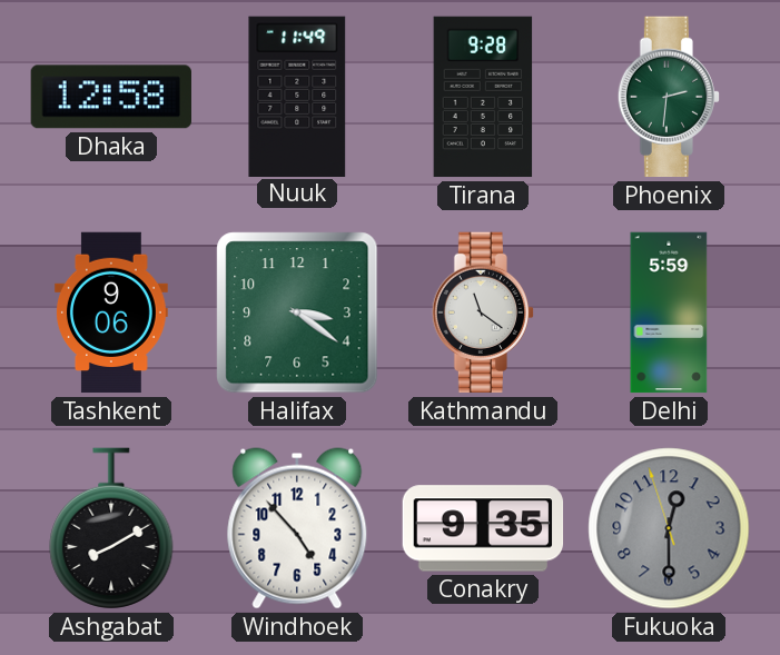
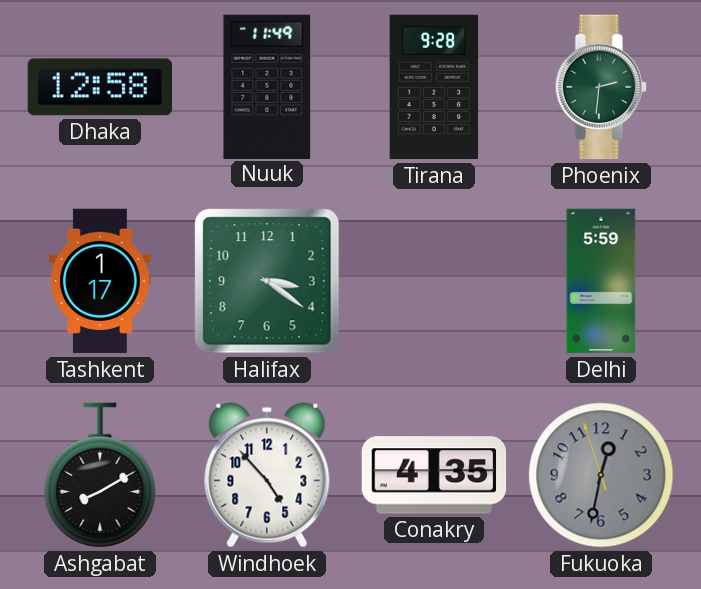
Tashkent: 9:06 -> 1:17
Kathmandu: 11:21 -> none
Conakry: 9:35 -> 4:35
Fukuoka: 12:29 -> 12:31
